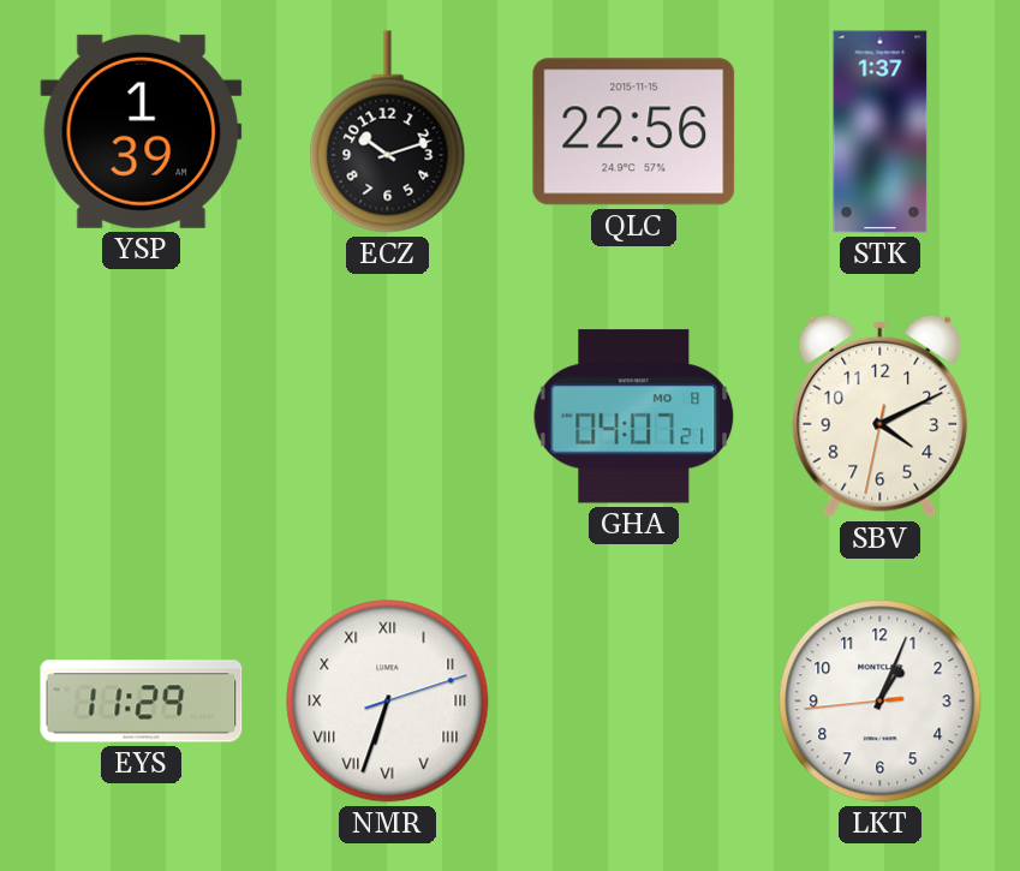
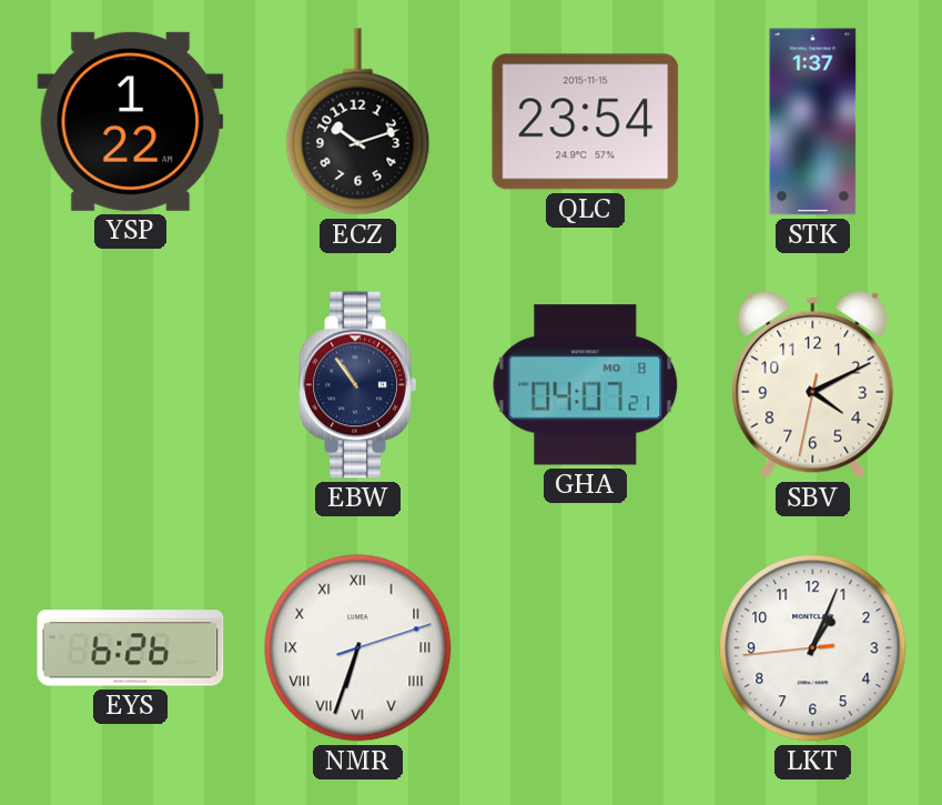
YSP: 1:39 -> 1:22
QLC: 22:56 -> 23:54
EBW: none -> 10:54
EYS: 11:29 -> 6:26
